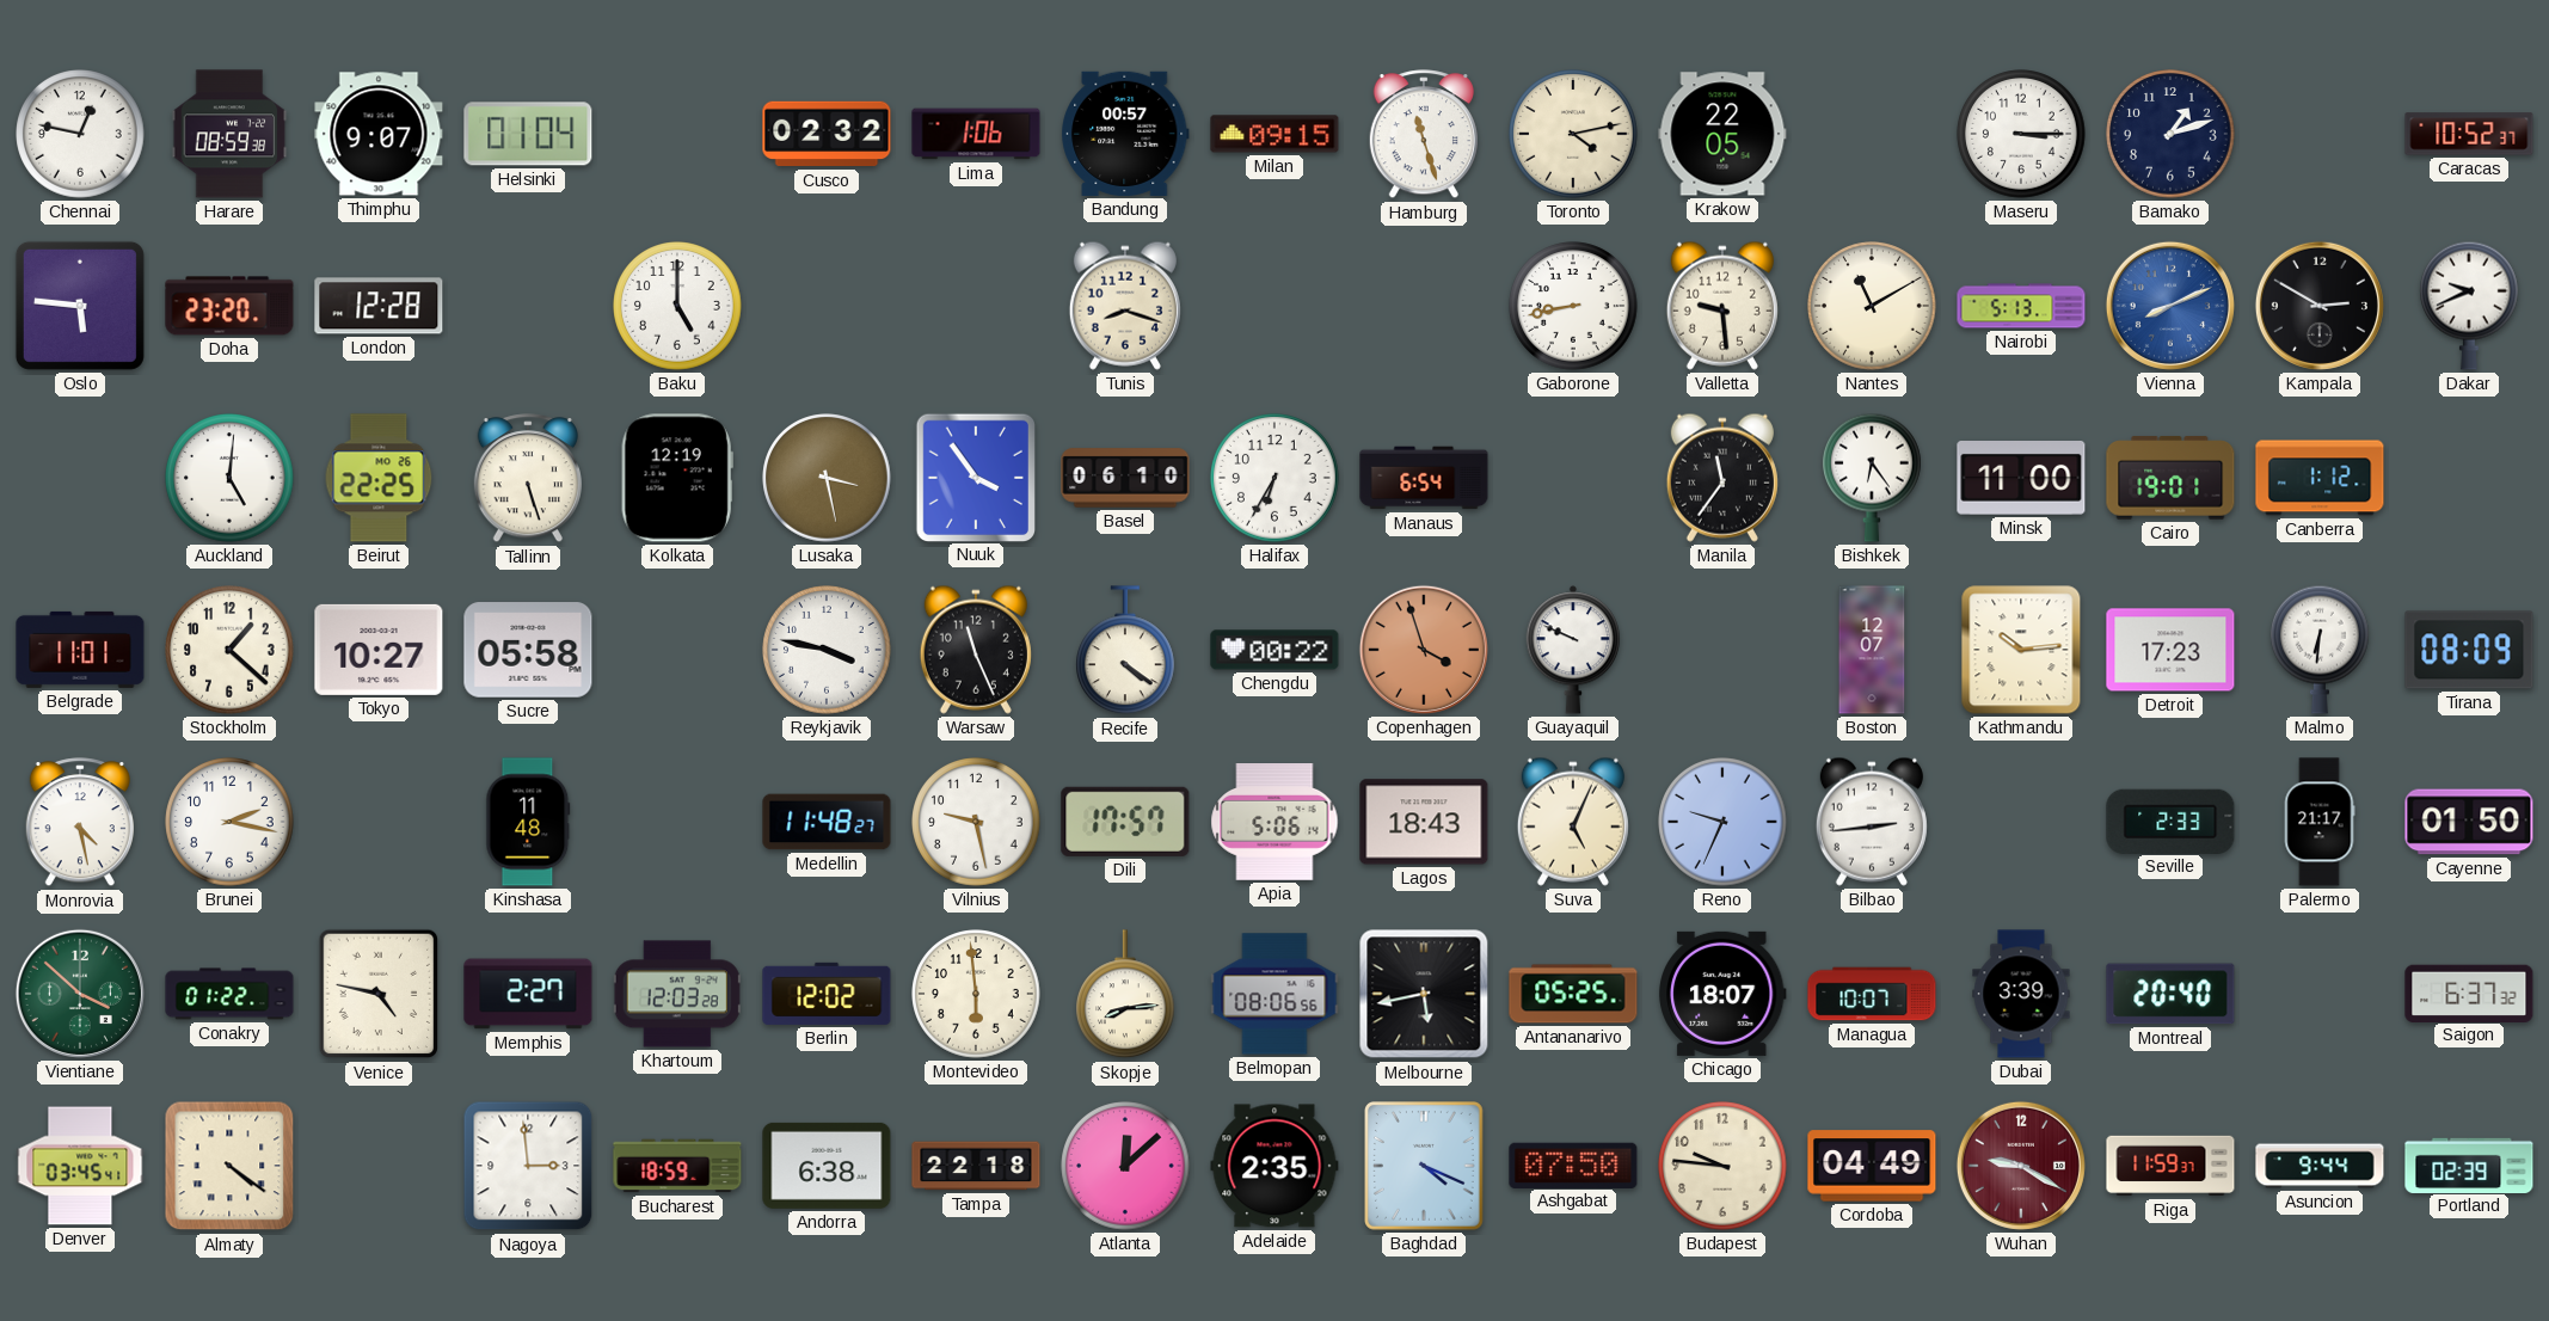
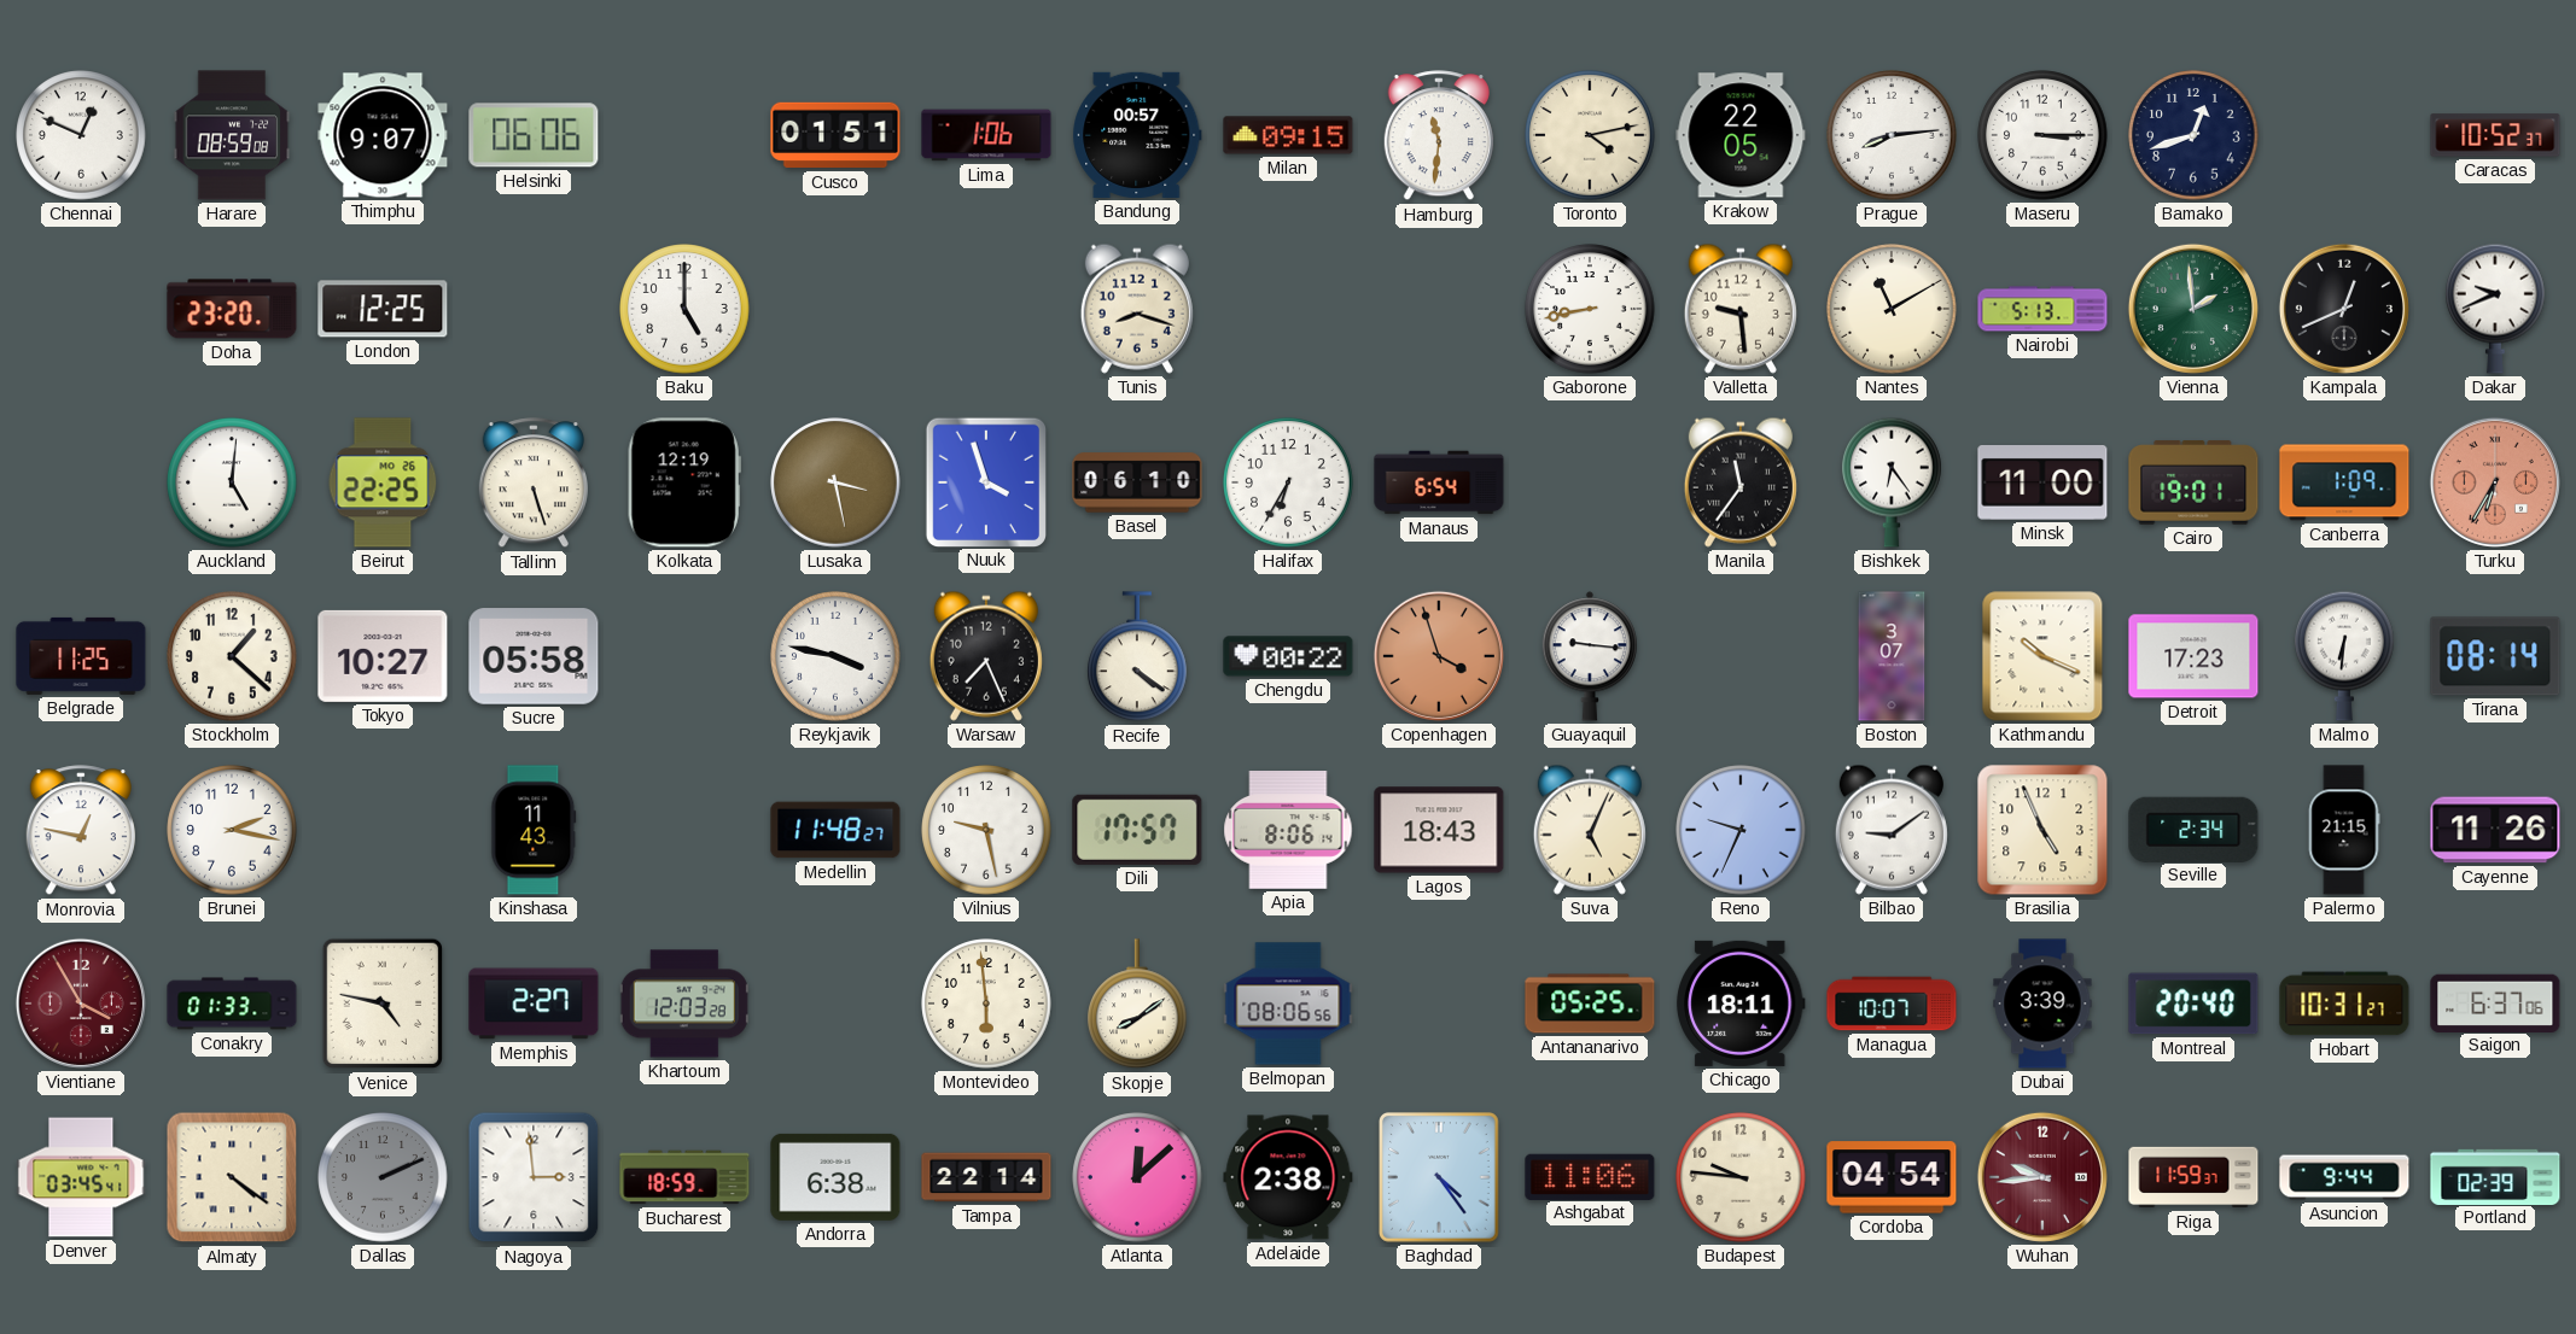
Chennai: 12:47 -> 12:49
Harare: 08:59:38 -> 08:59:08
Helsinki: 01:04 -> 06:06
Cusco: 02:32 -> 01:51
Hamburg: 11:27 -> 11:31
Prague: none -> 8:14
Bamako: 1:12 -> 12:42
Oslo: 5:46 -> none
London: 12:28 -> 12:25
Vienna: 8:11 -> 1:59
Vienna dial: blue -> green
Kampala: 2:50 -> 12:41
Nuuk: 3:54 -> 3:57
Canberra: 1:12 -> 1:09
Turku: none -> 6:35
Belgrade: 11:01 -> 11:25
Warsaw: 11:26 -> 7:26
Guayaquil: 9:49 -> 9:16
Boston: 12:07 -> 3:07
Kathmandu: 10:14 -> 10:19
Tirana: 08:09 -> 08:14
Monrovia: 4:28 -> 12:47
Kinshasa: 11:48 -> 11:43
Apia: 5:06 -> 8:06
Bilbao: 2:44 -> 9:09
Brasilia: none -> 4:56
Seville: 2:33 -> 2:34
Palermo: 21:17 -> 21:15
Cayenne: 01:50 -> 11:26
Vientiane: 3:52 -> 3:55
Vientiane dial: green -> burgundy
Conakry: 01:22 -> 01:33
Berlin: 12:02 -> none
Skopje: 8:14 -> 8:09
Melbourne: 5:43 -> none
Chicago: 18:07 -> 18:11
Hobart: none -> 10:31
Saigon: 6:37:32 -> 6:37:06
Dallas: none -> 2:11
Tampa: 22:18 -> 22:14
Adelaide: 2:35 -> 2:38
Baghdad: 4:19 -> 4:24
Ashgabat: 07:50 -> 11:06
Cordoba: 04:49 -> 04:54
Wuhan: 9:20 -> 9:44
